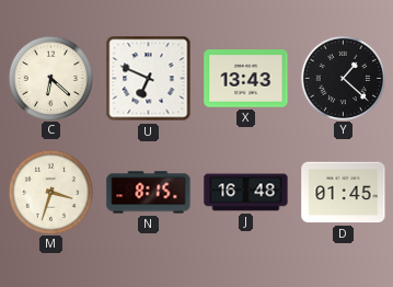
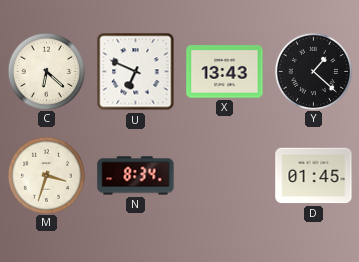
N: 8:15 -> 8:34
J: 16:48 -> none
